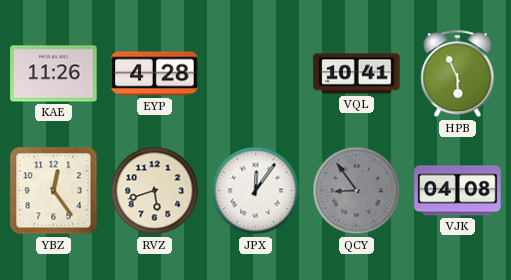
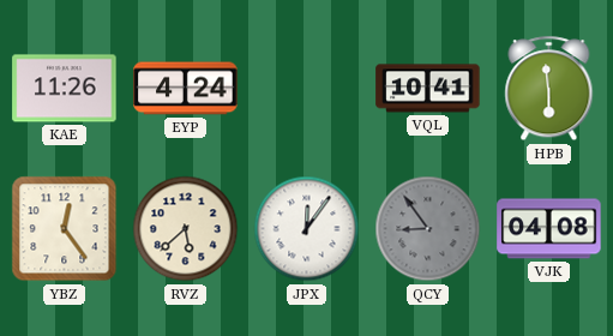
EYP: 4:28 -> 4:24
HPB: 5:56 -> 5:59
RVZ: 5:42 -> 5:38
